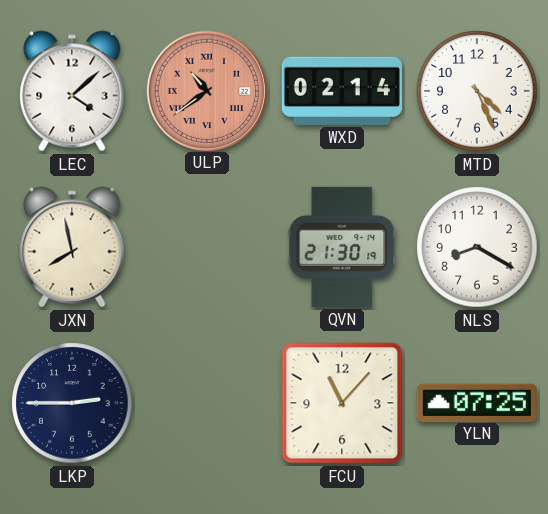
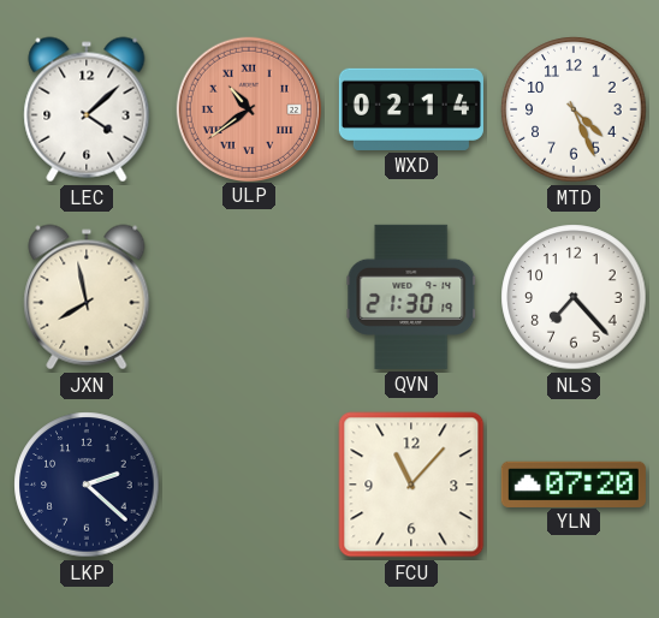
NLS: 8:20 -> 7:23
LKP: 2:45 -> 2:22
YLN: 07:25 -> 07:20
